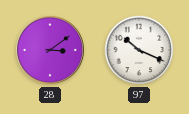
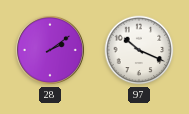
28: 3:09 -> 2:09
